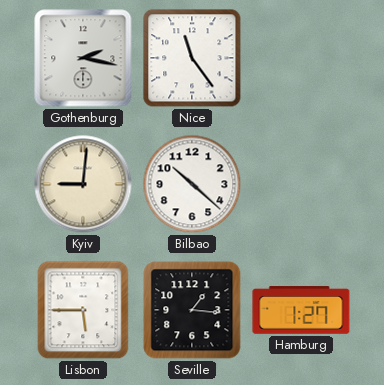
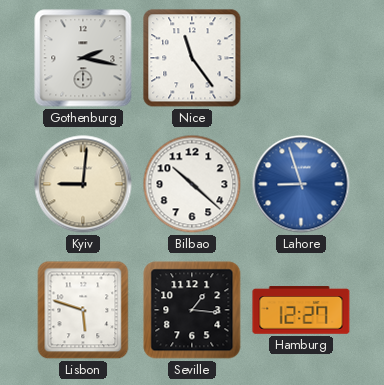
Lahore: none -> 8:57
Lisbon: 5:45 -> 5:48
Hamburg: 1:27 -> 12:27
